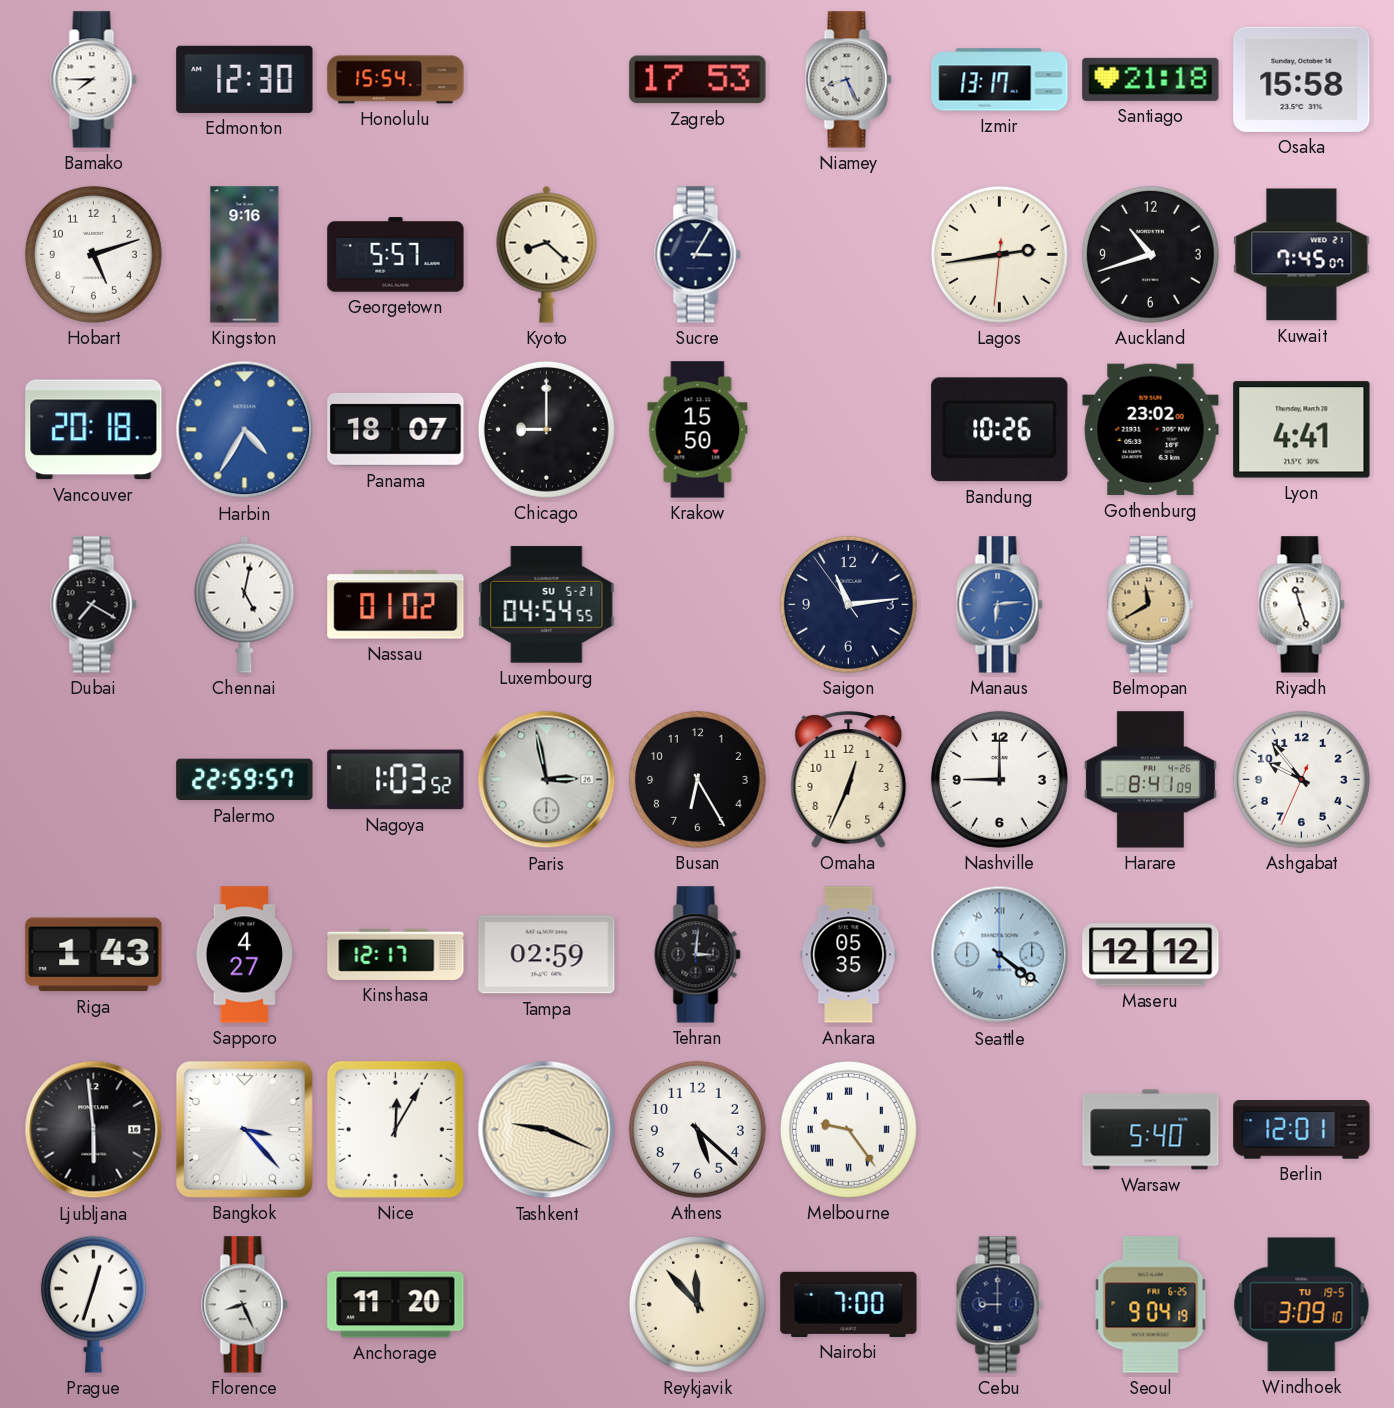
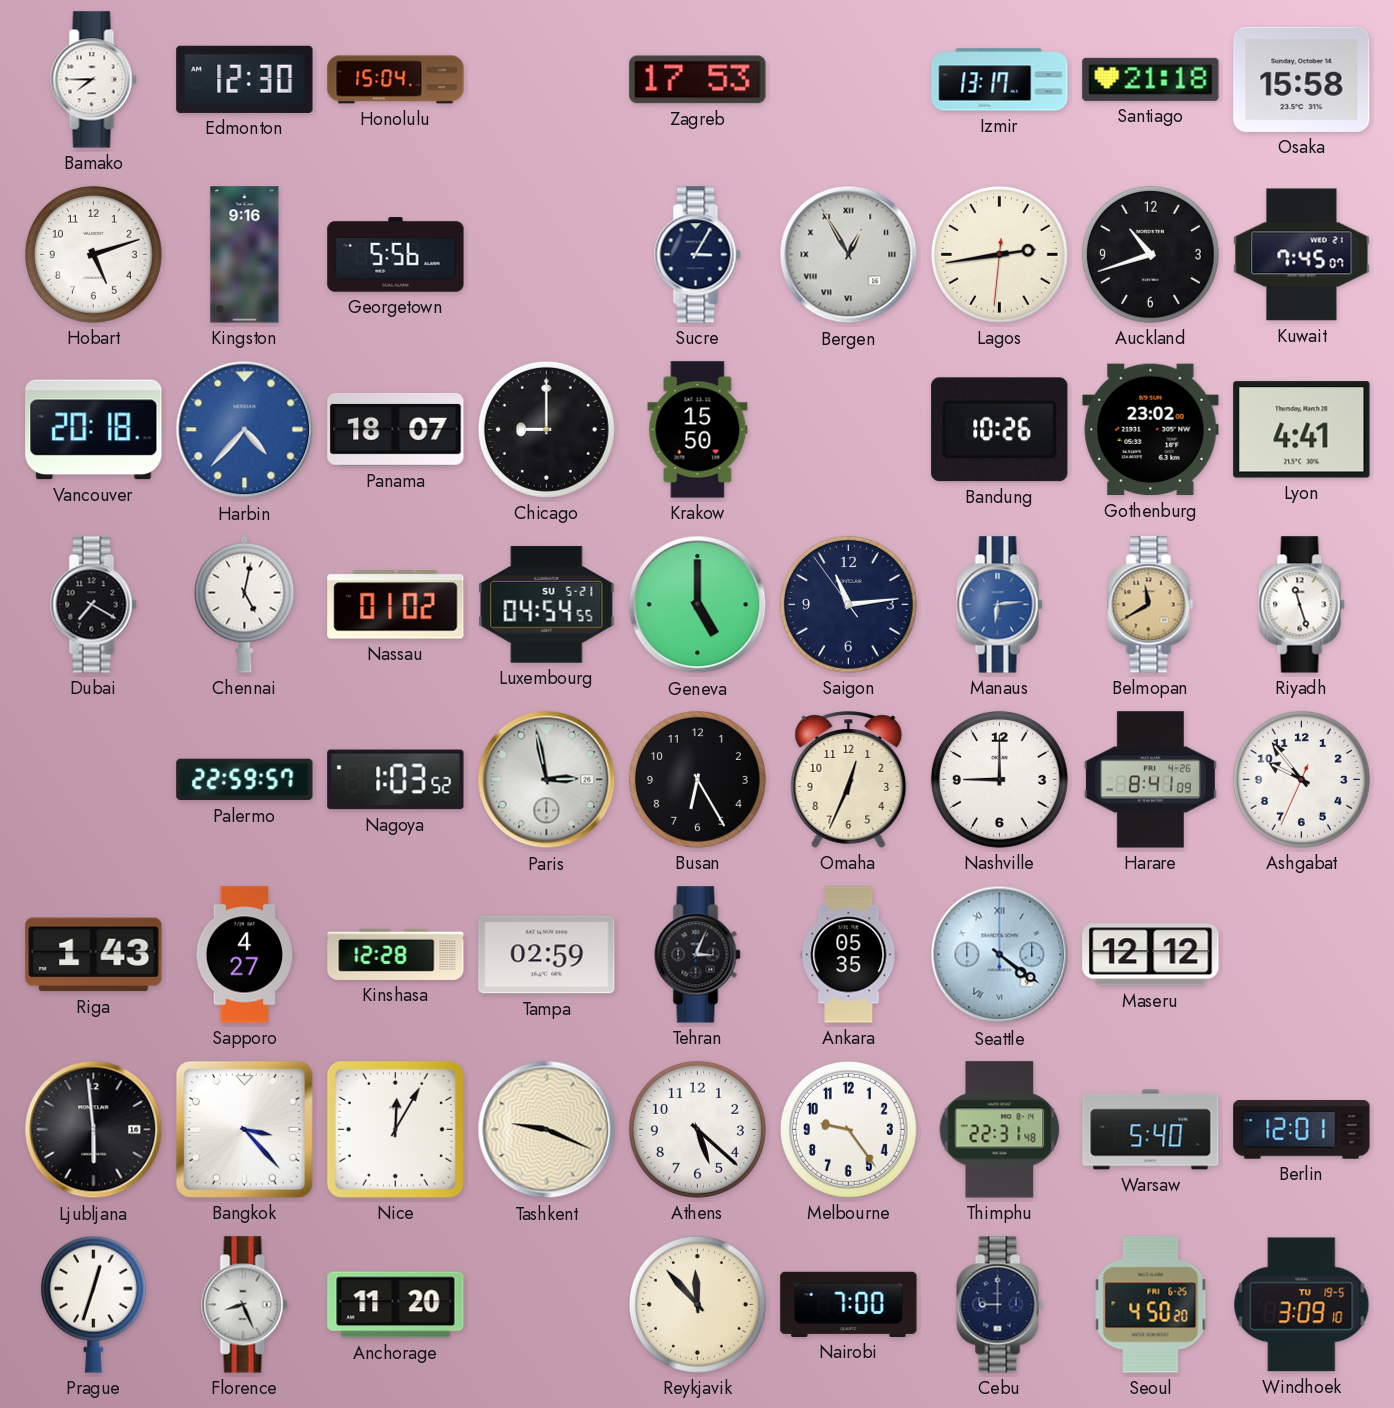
Honolulu: 15:54 -> 15:04
Niamey: 8:26 -> none
Georgetown: 5:57 -> 5:56
Kyoto: 8:22 -> none
Bergen: none -> 12:55
Harbin: 4:35 -> 4:37
Geneva: none -> 5:00
Kinshasa: 12:17 -> 12:28
Tehran: 3:01 -> 3:04
Melbourne numerals: Roman -> Arabic
Thimphu: none -> 22:31
Seoul: 9:04 -> 4:50
